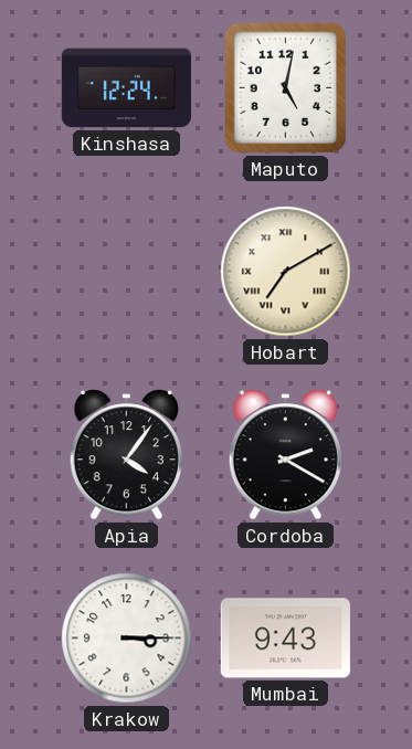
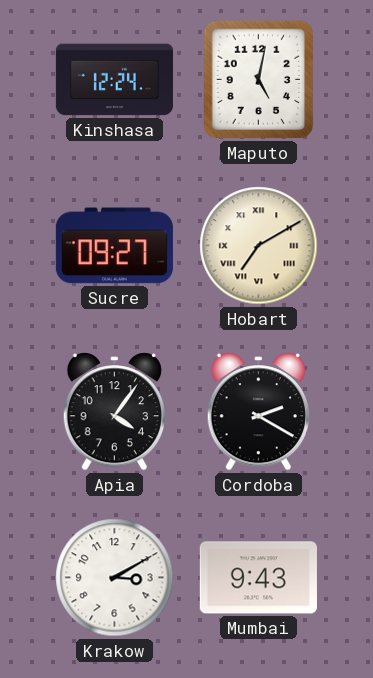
Sucre: none -> 09:27
Krakow: 3:15 -> 3:10
